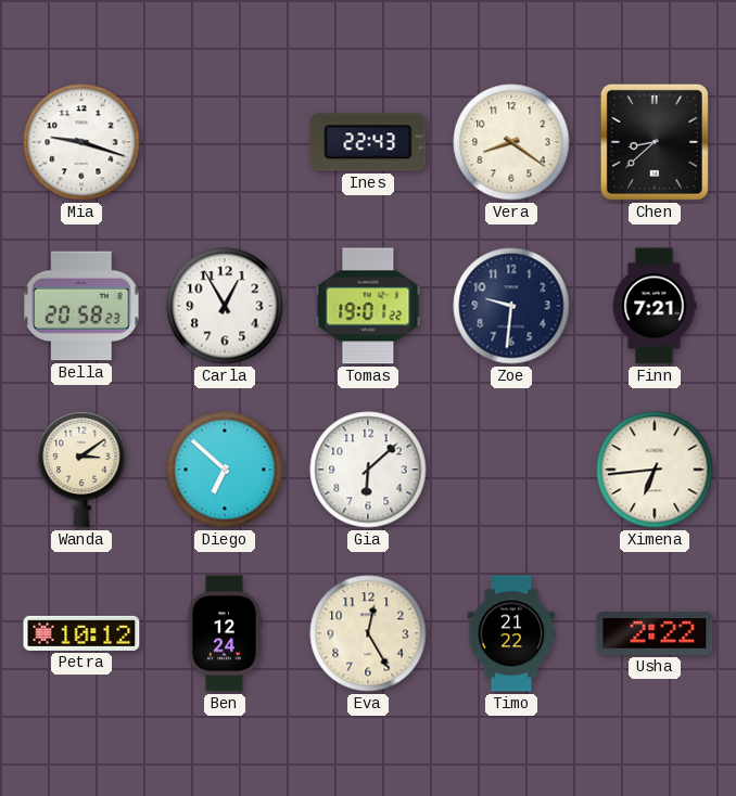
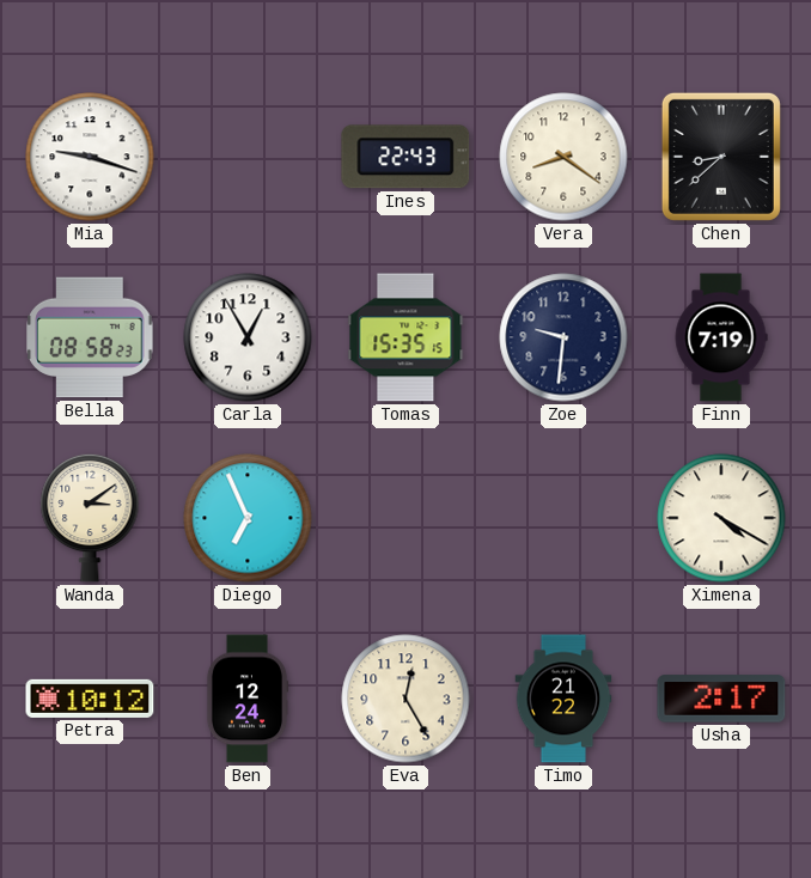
Bella: 20:58 -> 08:58
Tomas: 19:01 -> 15:35
Finn: 7:21 -> 7:19
Diego: 6:52 -> 6:56
Gia: 6:08 -> none
Ximena: 6:44 -> 4:20
Usha: 2:22 -> 2:17
